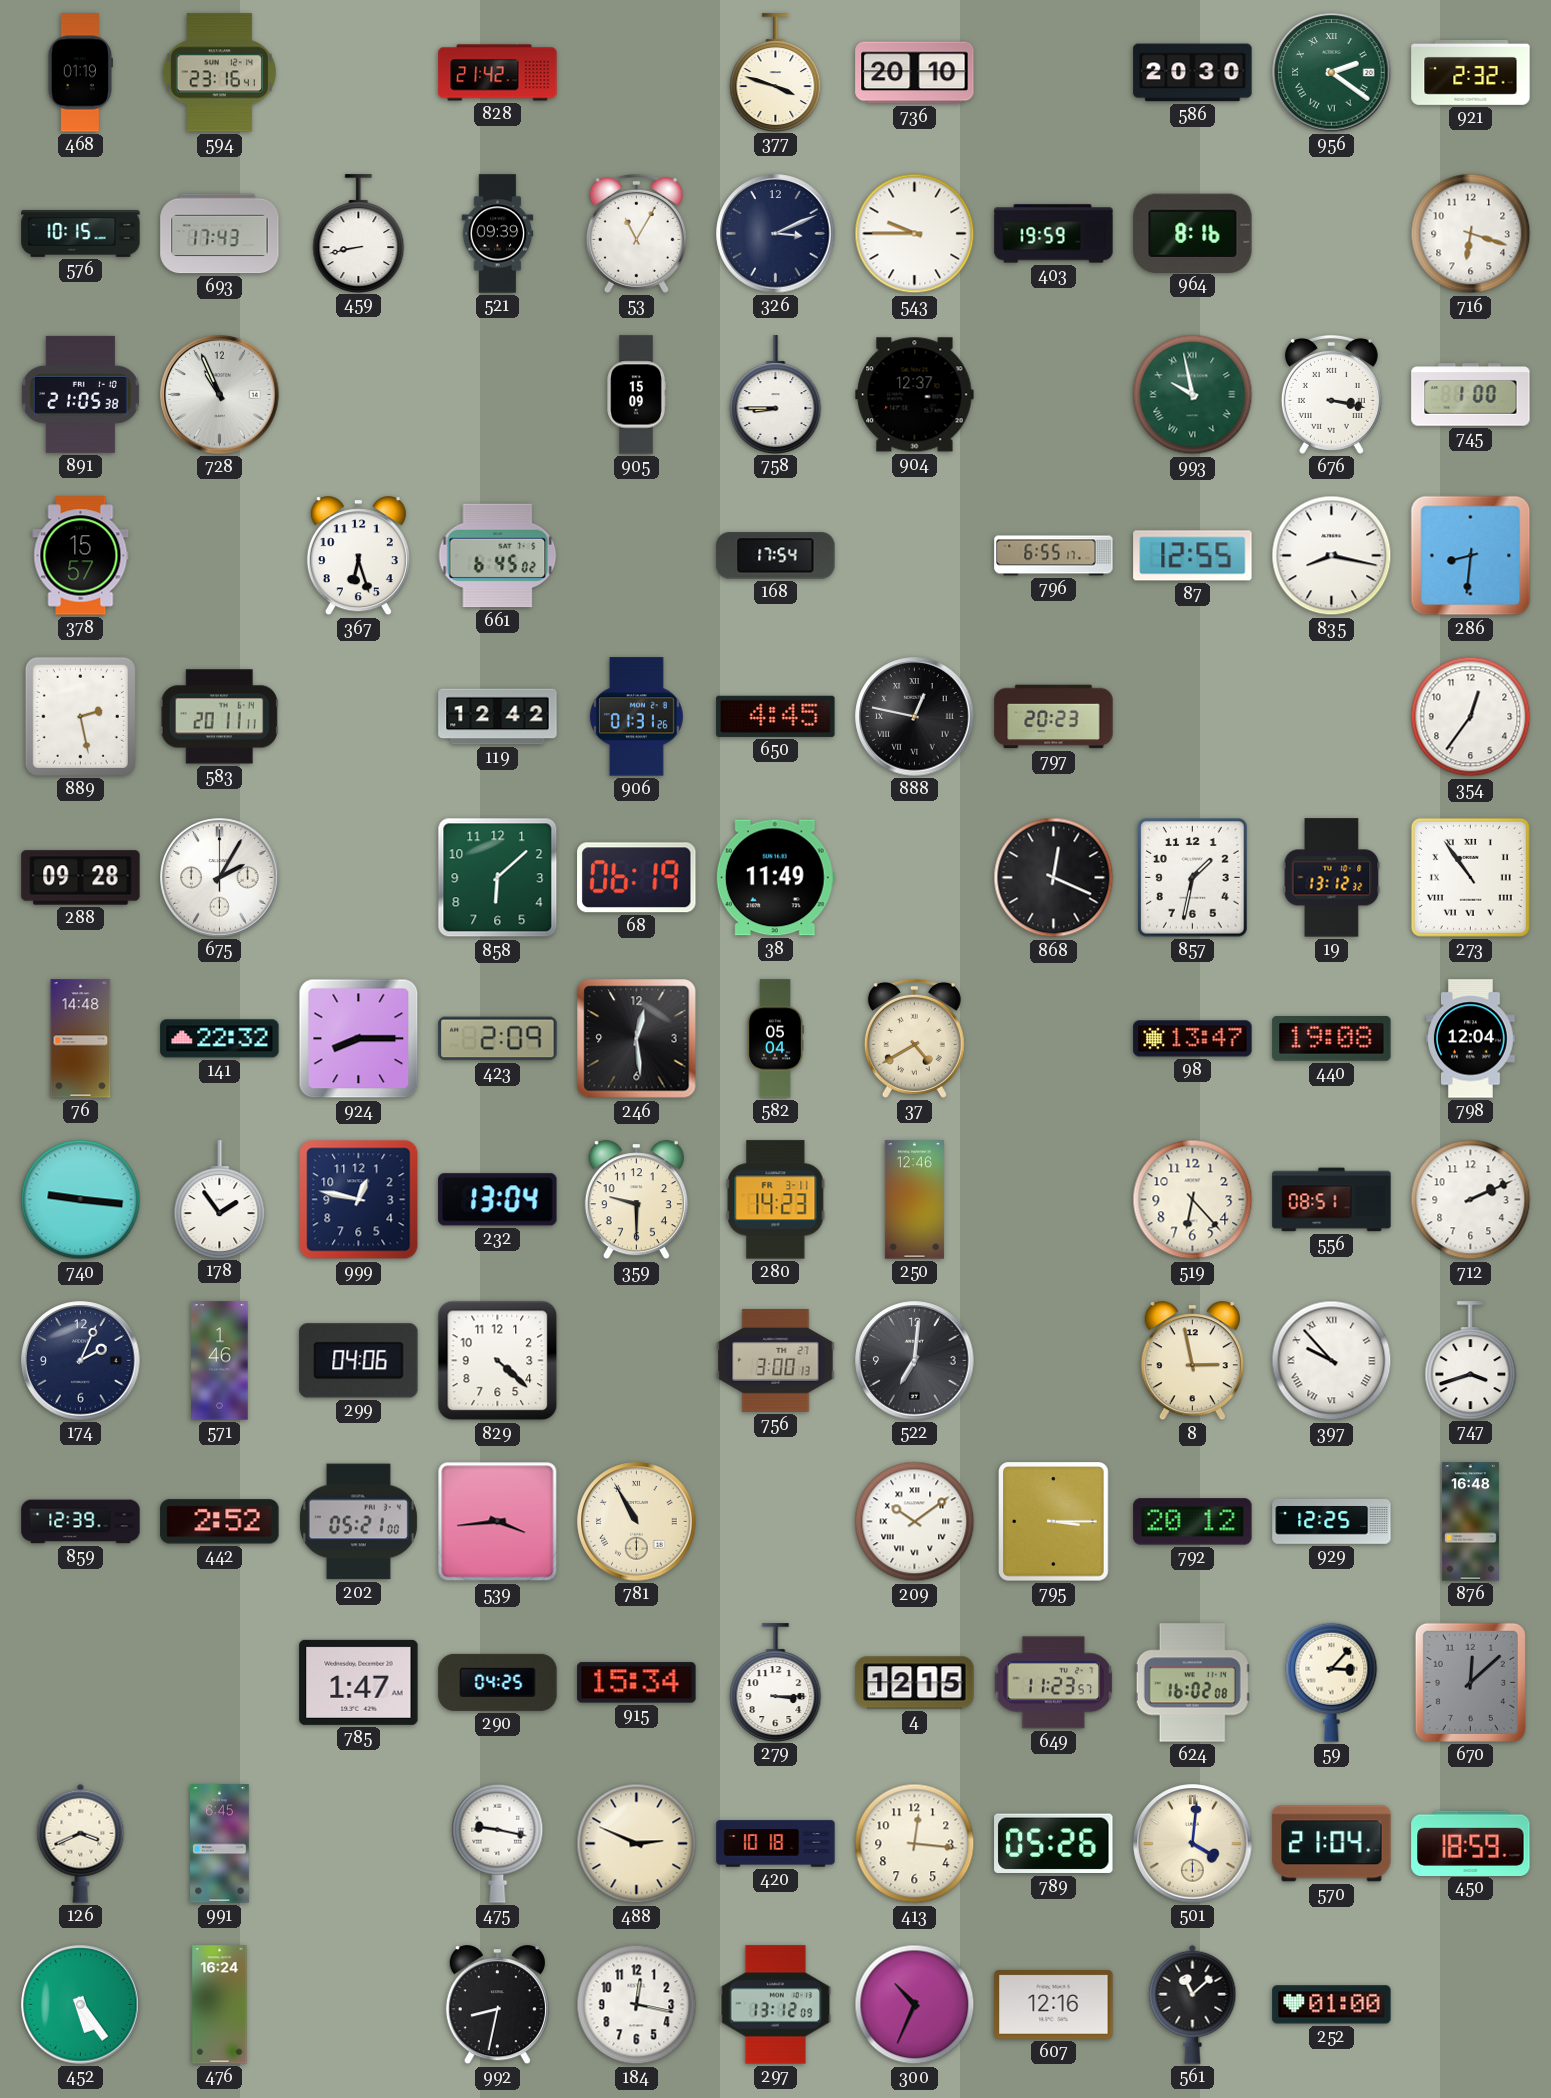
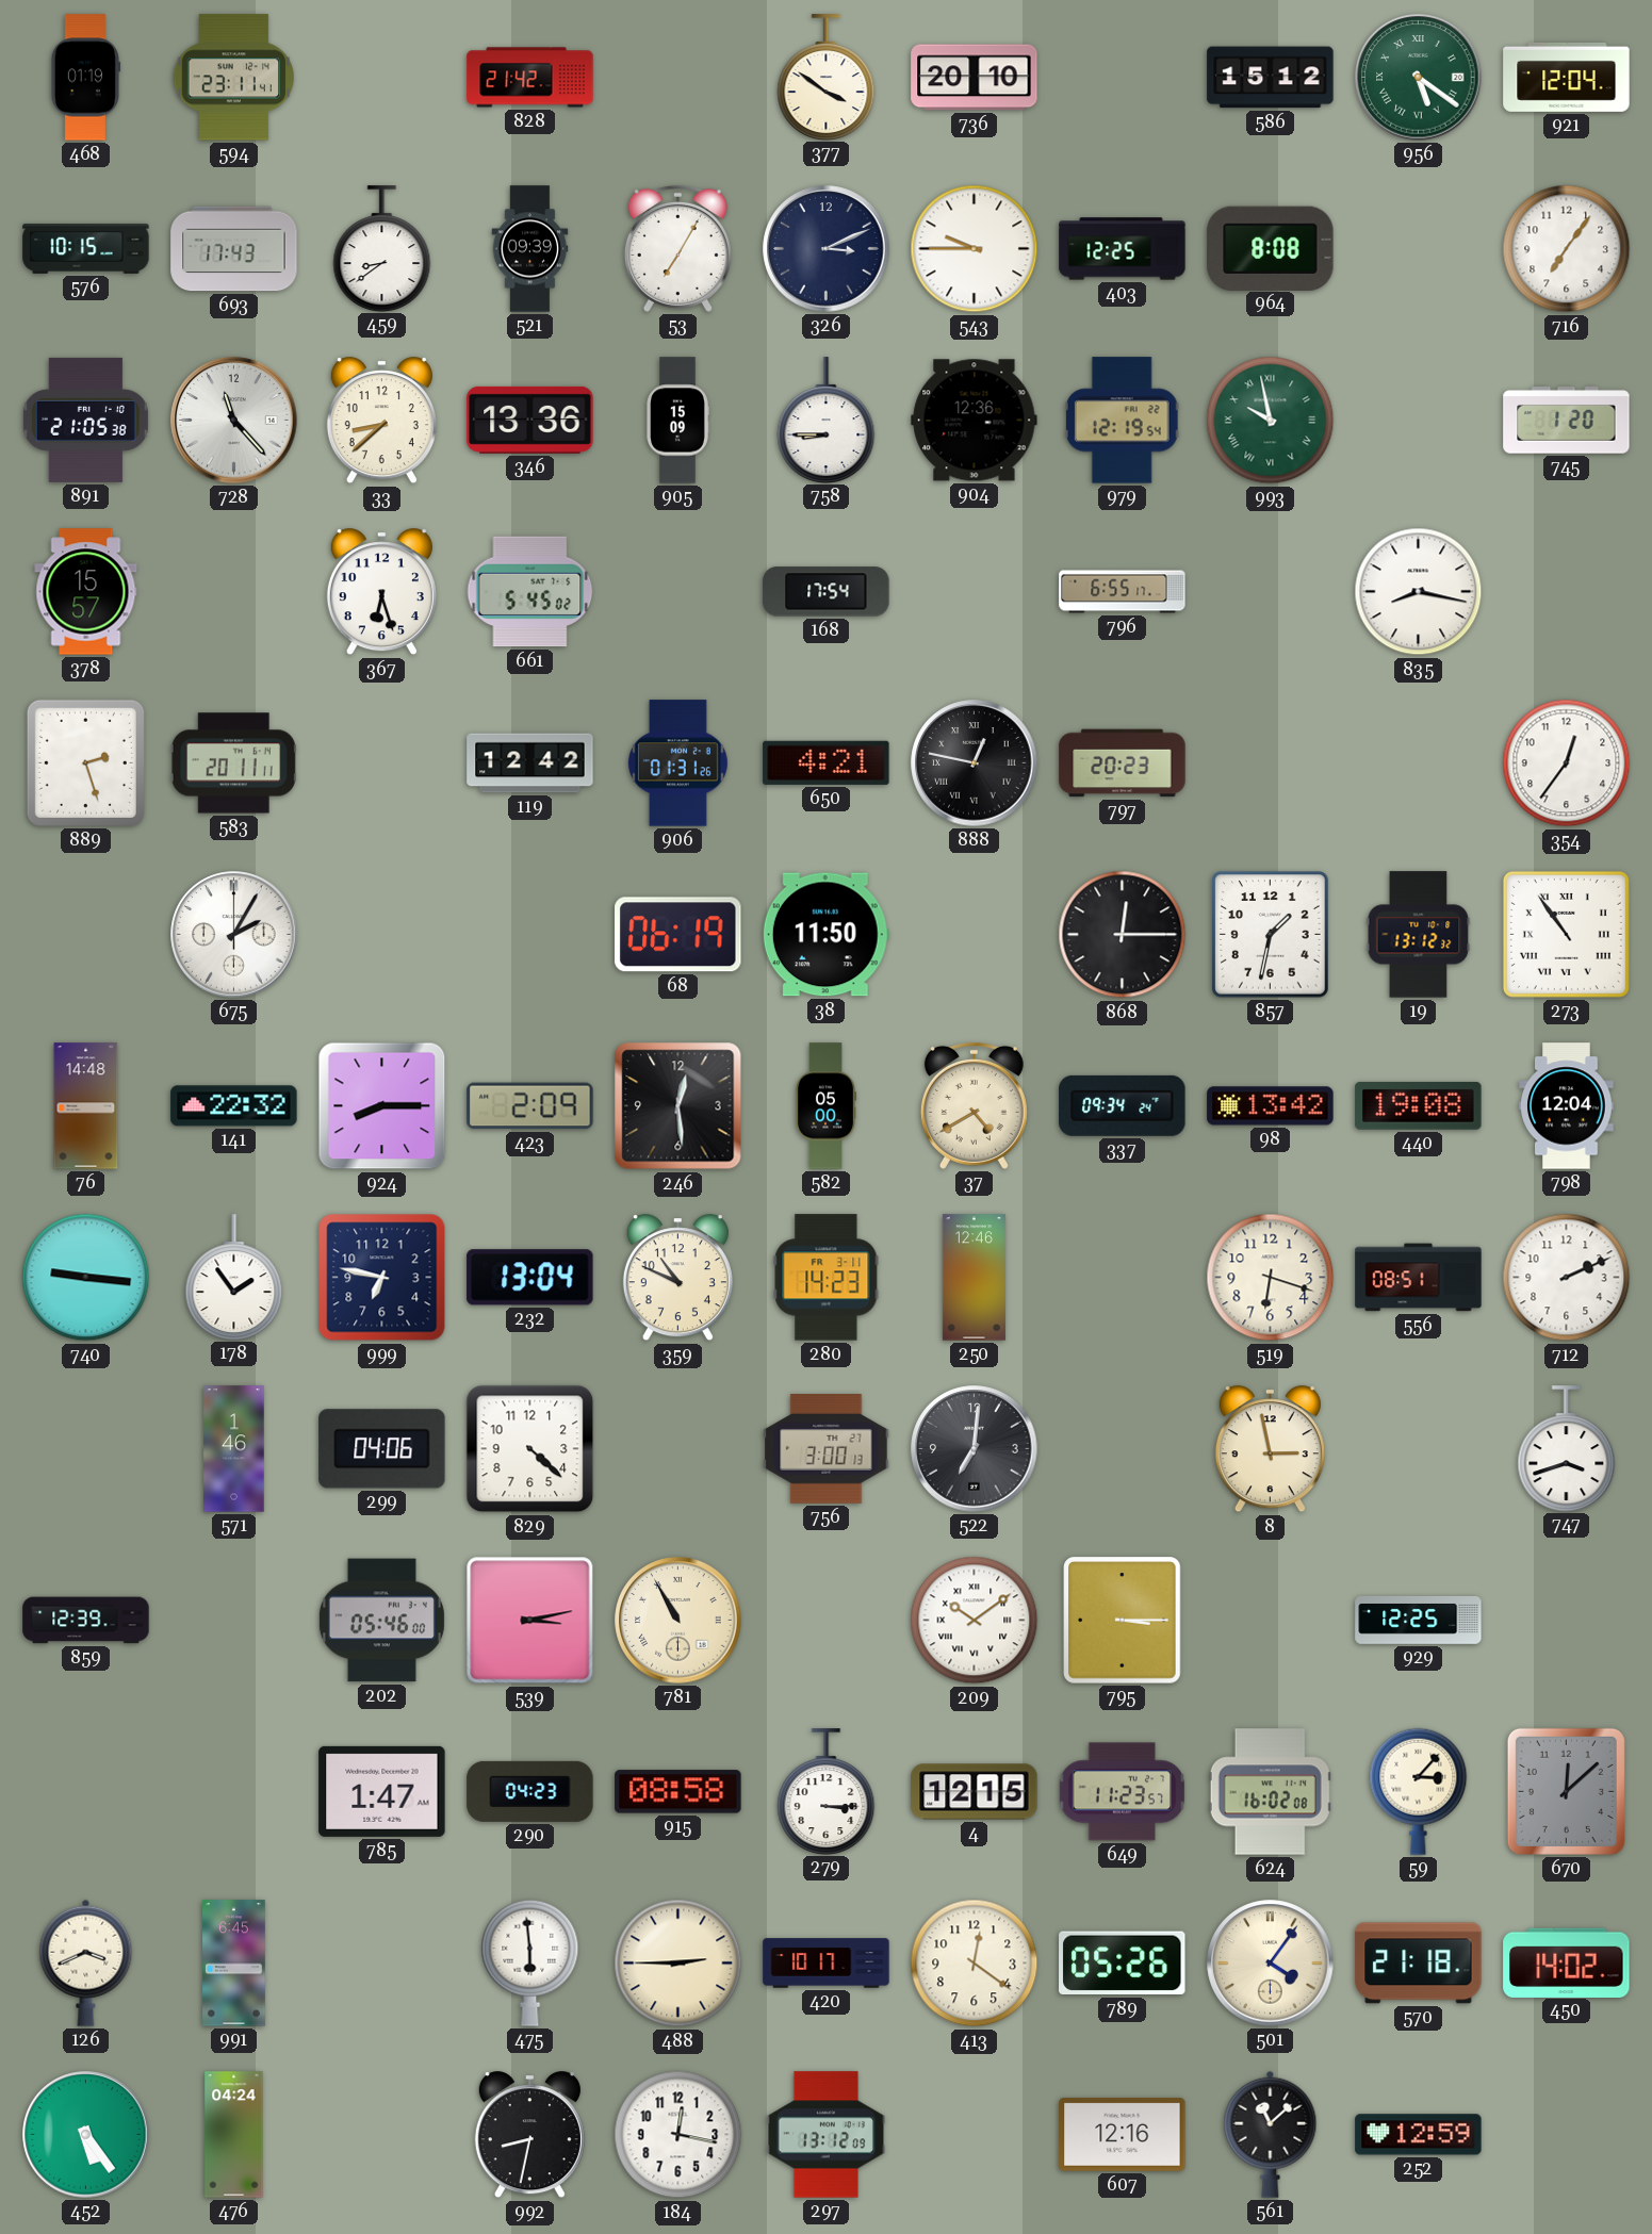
594: 23:16 -> 23:11
377: 3:48 -> 3:51
586: 20:30 -> 15:12
956: 2:21 -> 5:21
921: 2:32 -> 12:04
459: 8:43 -> 8:39
53: 11:05 -> 7:05
403: 19:59 -> 12:25
964: 8:16 -> 8:08
716: 6:18 -> 7:06
728: 10:56 -> 11:23
33: none -> 8:38
346: none -> 13:36
904: 12:37 -> 12:36
979: none -> 12:19
676: 3:17 -> none
745: 1:00 -> 1:20
661: 6:45 -> 5:45
87: 12:55 -> none
286: 8:31 -> none
889: 2:28 -> 2:27
650: 4:45 -> 4:21
288: 09:28 -> none
858: 6:08 -> none
38: 11:49 -> 11:50
868: 12:19 -> 12:15
582: 05:04 -> 05:00
337: none -> 09:34
98: 13:47 -> 13:42
999: 12:47 -> 6:47
359: 9:30 -> 10:49
519: 6:23 -> 6:18
174: 2:04 -> none
397: 9:53 -> none
442: 2:52 -> none
202: 05:21 -> 05:46
539: 3:44 -> 3:13
792: 20:12 -> none
876: 16:48 -> none
290: 04:25 -> 04:23
915: 15:34 -> 08:58
475: 9:17 -> 5:59
488: 2:49 -> 2:45
420: 10:18 -> 10:17
413: 12:16 -> 12:21
501: 4:01 -> 4:06
570: 21:04 -> 21:18
450: 18:59 -> 14:02
476: 16:24 -> 04:24
300: 10:34 -> none
252: 01:00 -> 12:59
